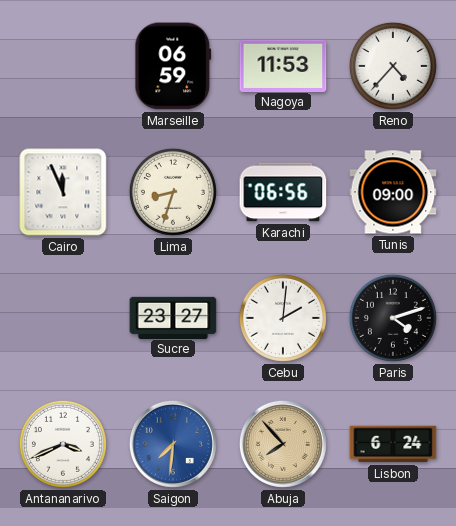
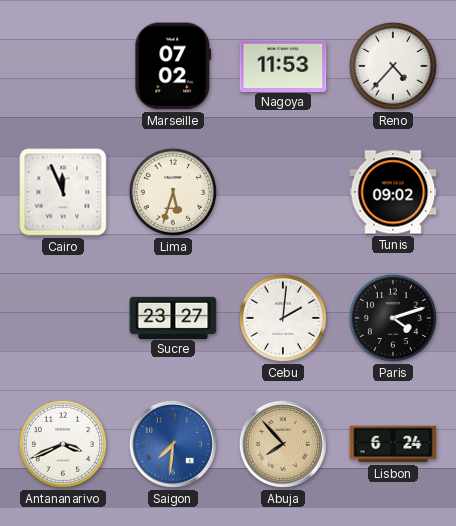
Marseille: 06:59 -> 07:02
Lima: 8:33 -> 5:33
Karachi: 06:56 -> none
Tunis: 09:00 -> 09:02
